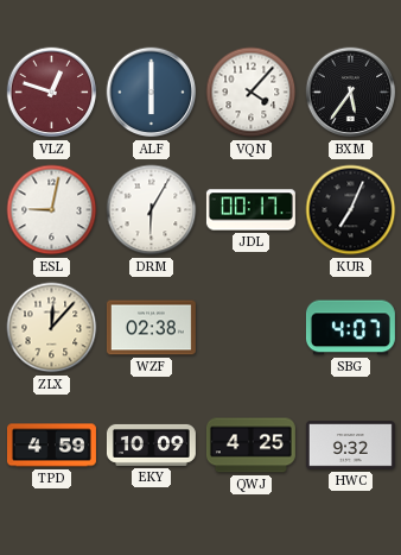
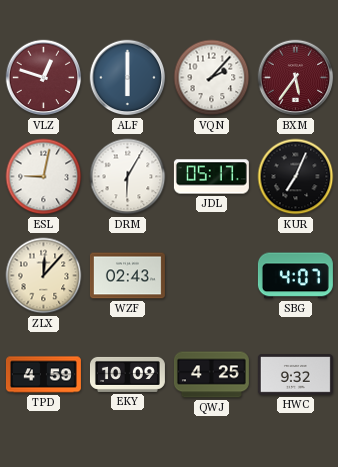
VQN: 4:07 -> 2:07
BXM dial: black -> burgundy
JDL: 00:17 -> 05:17
WZF: 02:38 -> 02:43
